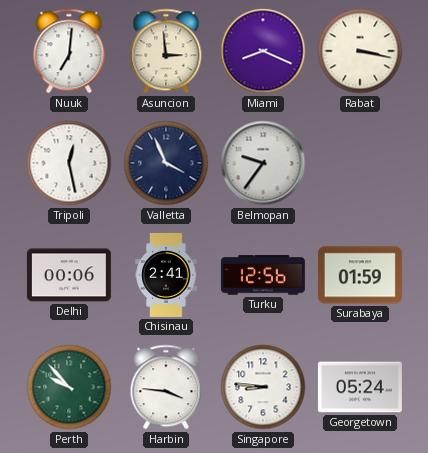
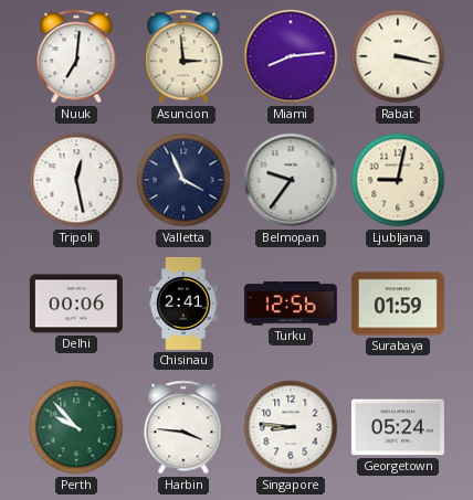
Miami: 8:19 -> 8:14
Ljubljana: none -> 9:02
